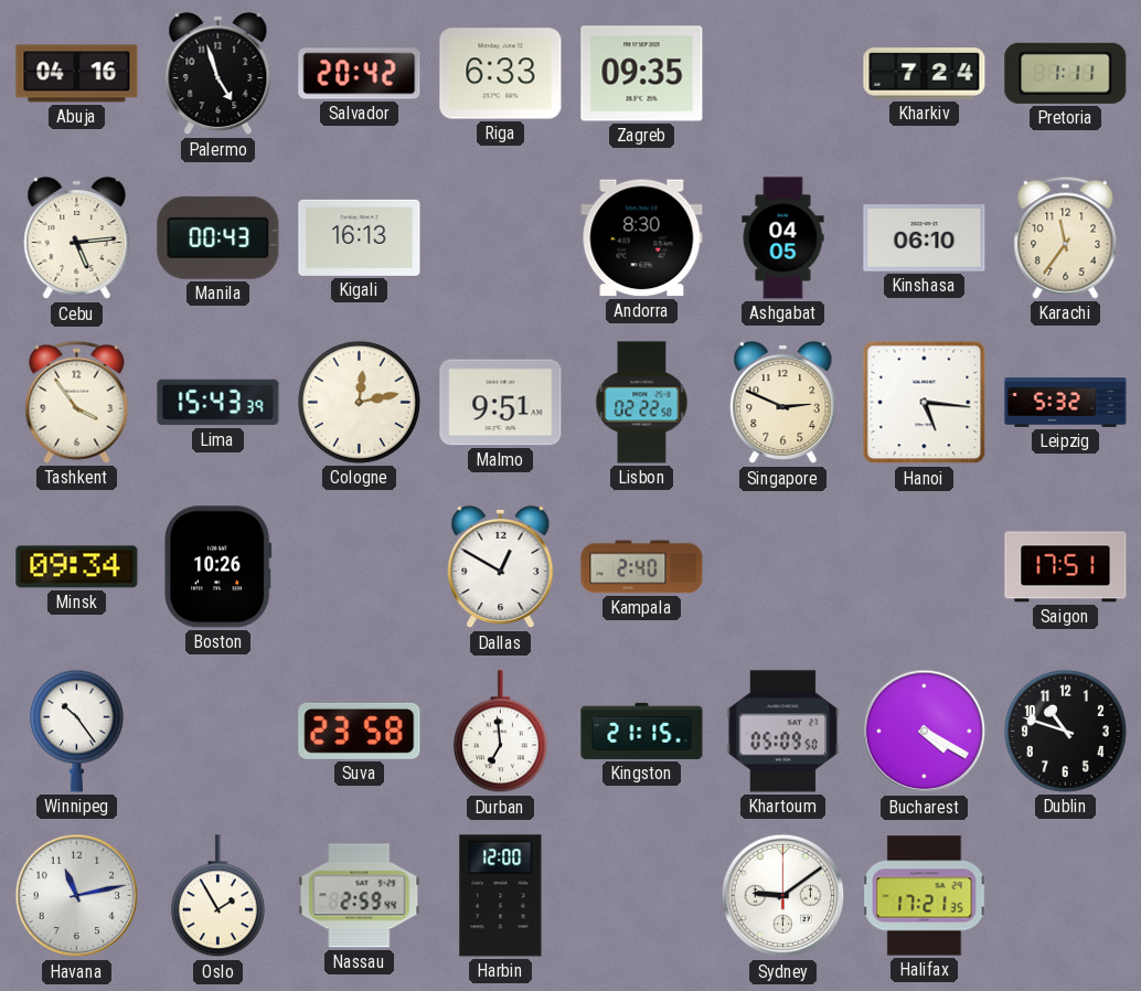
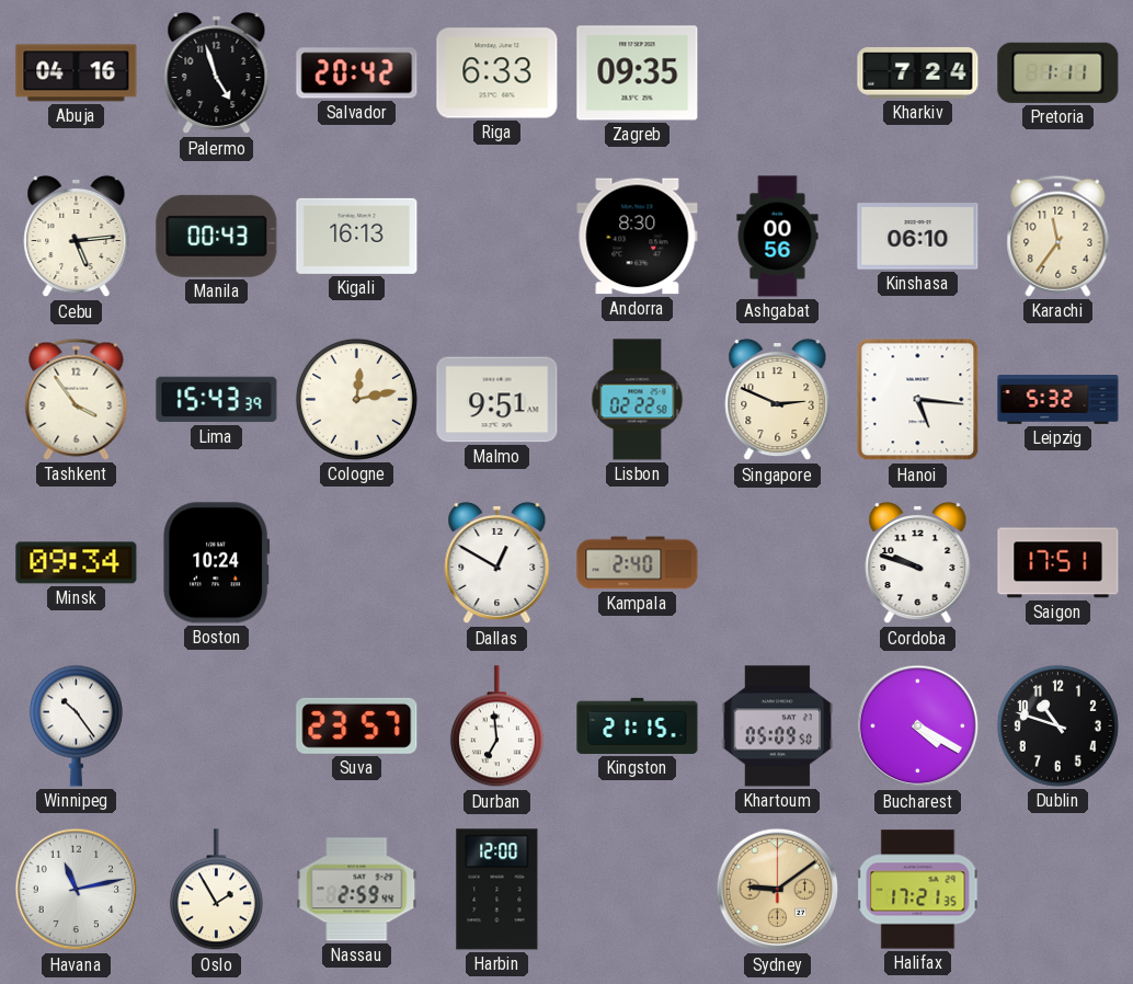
Ashgabat: 04:05 -> 00:56
Boston: 10:26 -> 10:24
Cordoba: none -> 9:48
Suva: 23:58 -> 23:57
Sydney dial: white -> champagne
